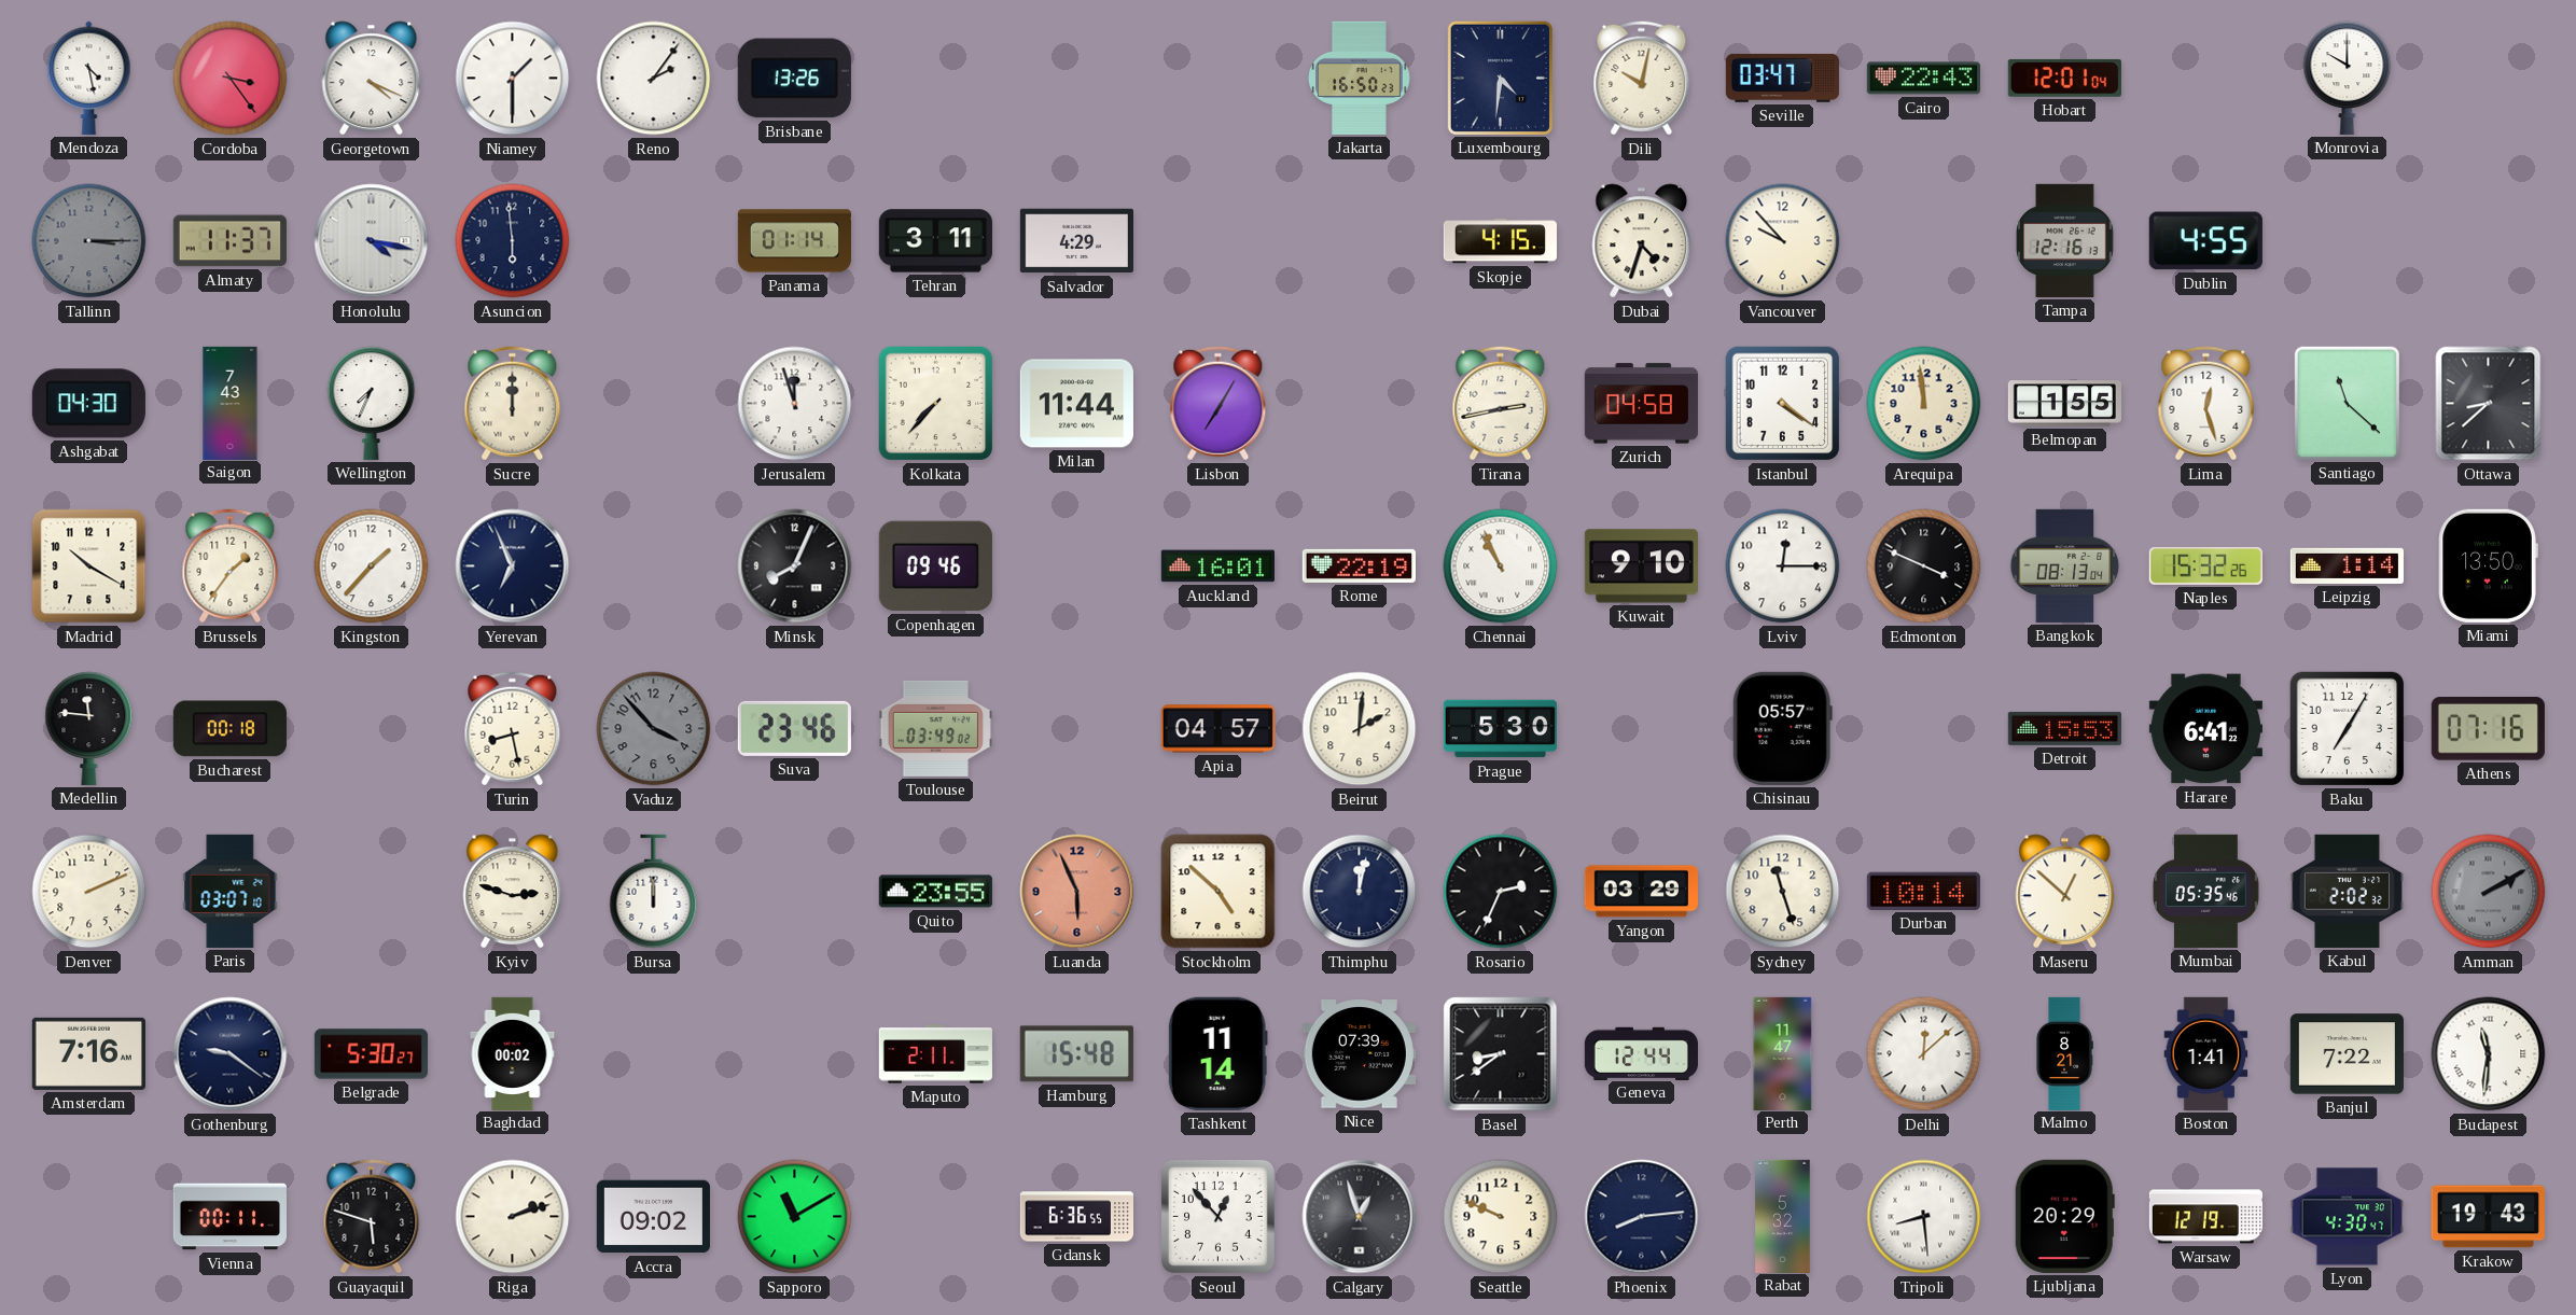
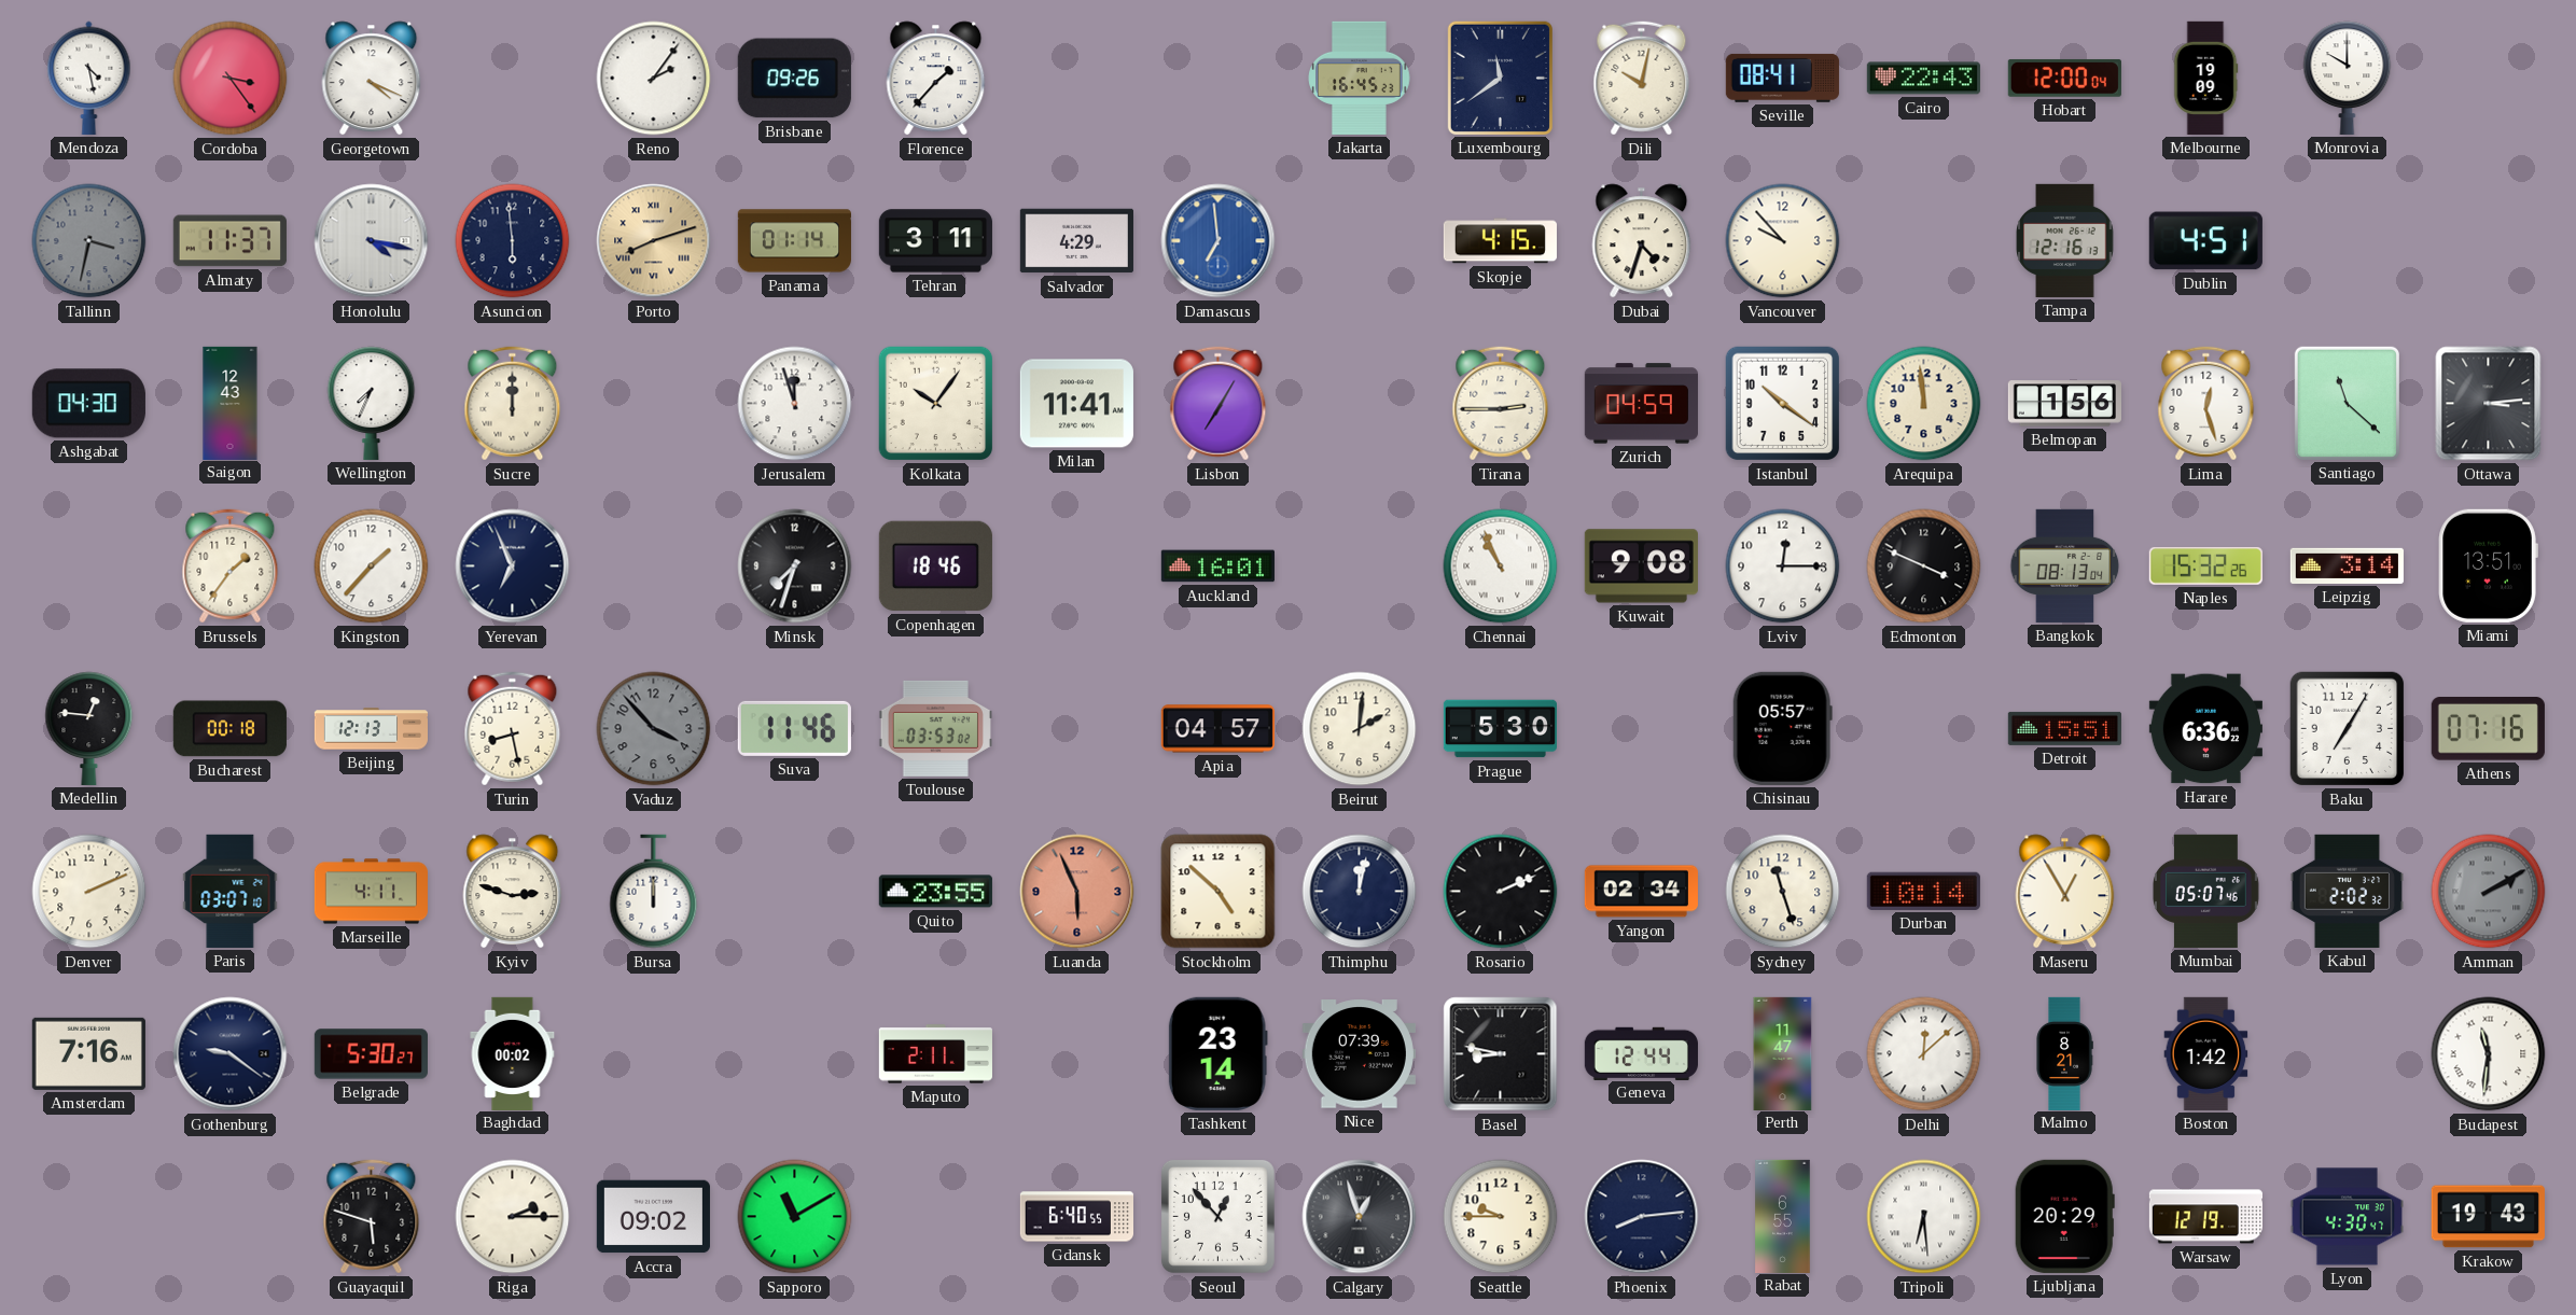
Niamey: 1:30 -> none
Brisbane: 13:26 -> 09:26
Florence: none -> 1:37
Jakarta: 16:50 -> 16:45
Luxembourg: 4:31 -> 11:39
Seville: 03:47 -> 08:41
Hobart: 12:01 -> 12:00
Melbourne: none -> 19:09
Tallinn: 3:15 -> 3:32
Porto: none -> 8:12
Damascus: none -> 6:59
Dublin: 4:55 -> 4:51
Saigon: 7:43 -> 12:43
Kolkata: 7:37 -> 10:06
Milan: 11:44 -> 11:41
Tirana: 2:43 -> 2:45
Zurich: 04:58 -> 04:59
Istanbul: 4:21 -> 10:21
Belmopan: 1:55 -> 1:56
Ottawa: 8:38 -> 3:14
Madrid: 10:20 -> none
Minsk: 8:04 -> 7:33
Copenhagen: 09:46 -> 18:46
Rome: 22:19 -> none
Kuwait: 9:10 -> 9:08
Leipzig: 1:14 -> 3:14
Miami: 13:50 -> 13:51
Medellin: 11:46 -> 12:46
Beijing: none -> 12:13
Suva: 23:46 -> 11:46
Toulouse: 03:49 -> 03:53
Detroit: 15:53 -> 15:51
Harare: 6:41 -> 6:36
Marseille: none -> 4:11
Rosario: 2:34 -> 2:11
Yangon: 03:29 -> 02:34
Maseru: 12:52 -> 12:55
Mumbai: 05:35 -> 05:07
Hamburg: 15:48 -> none
Tashkent: 11:14 -> 23:14
Basel: 8:39 -> 8:47
Boston: 1:41 -> 1:42
Banjul: 7:22 -> none
Vienna: 00:11 -> none
Riga: 2:12 -> 2:15
Gdansk: 6:36 -> 6:40
Seattle: 9:49 -> 9:45
Rabat: 5:32 -> 6:55
Tripoli: 8:29 -> 6:29
